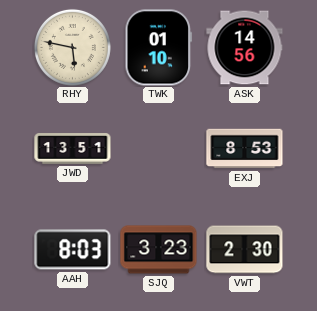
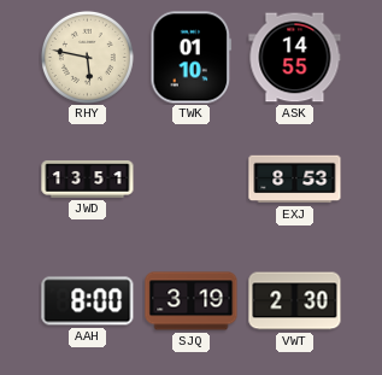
ASK: 14:56 -> 14:55
AAH: 8:03 -> 8:00
SJQ: 3:23 -> 3:19
